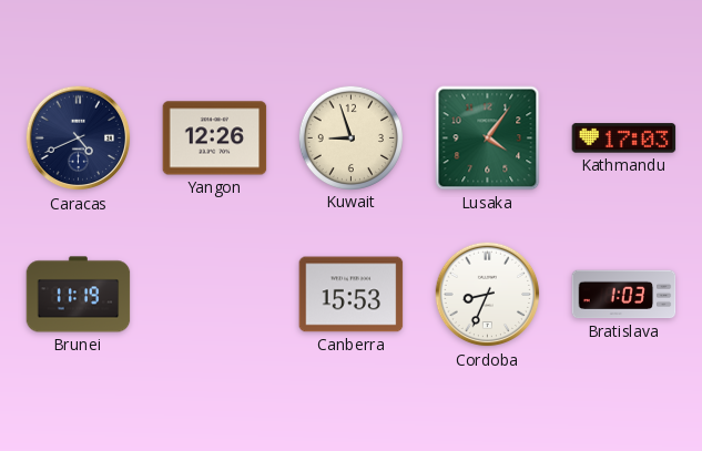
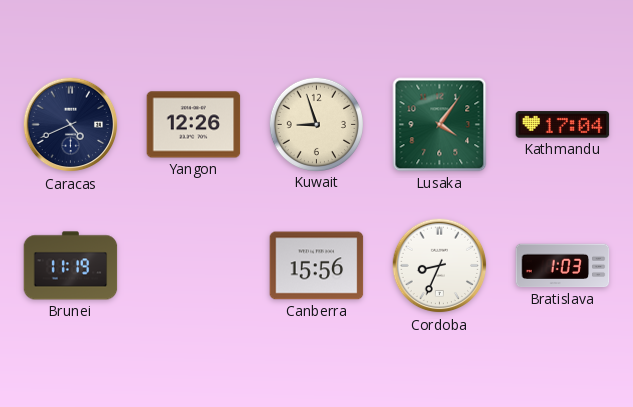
Kathmandu: 17:03 -> 17:04
Canberra: 15:53 -> 15:56
